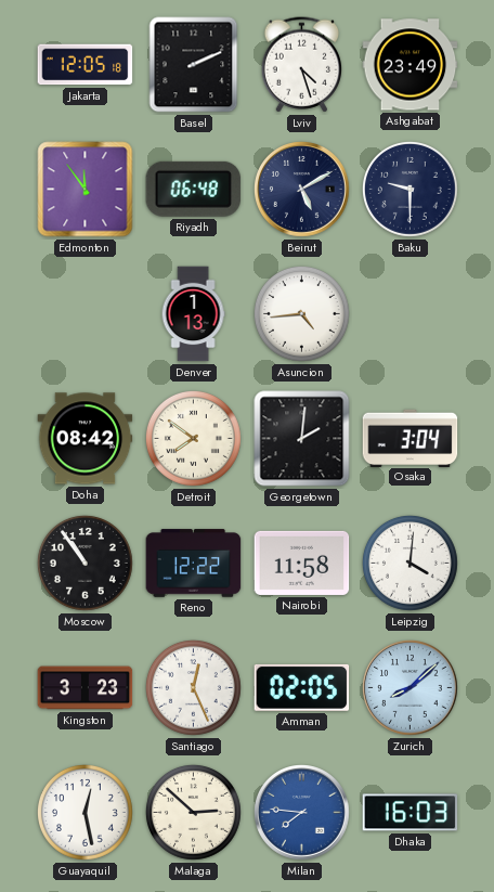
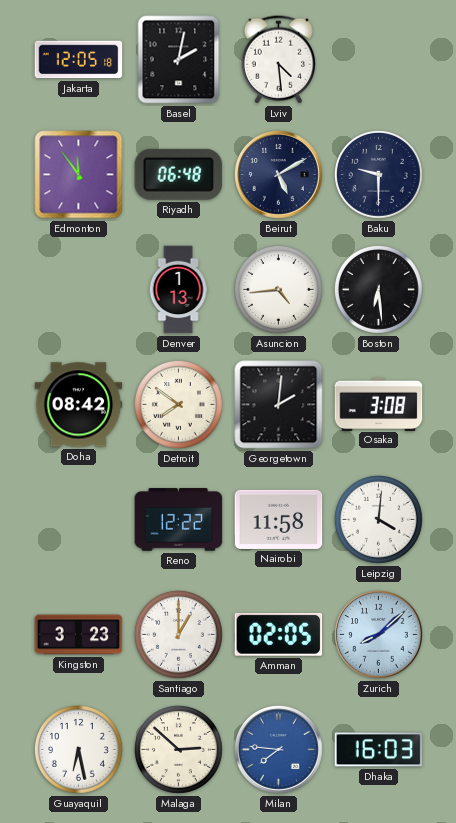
Basel: 2:11 -> 2:02
Lviv: 4:27 -> 4:29
Ashgabat: 23:49 -> none
Boston: none -> 6:29
Osaka: 3:04 -> 3:08
Moscow: 10:54 -> none
Santiago: 12:26 -> 1:00
Guayaquil: 12:28 -> 6:28
